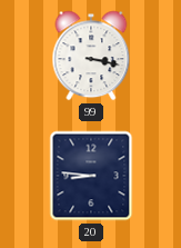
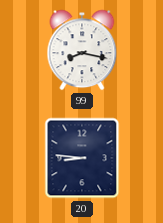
99: 3:17 -> 8:17
